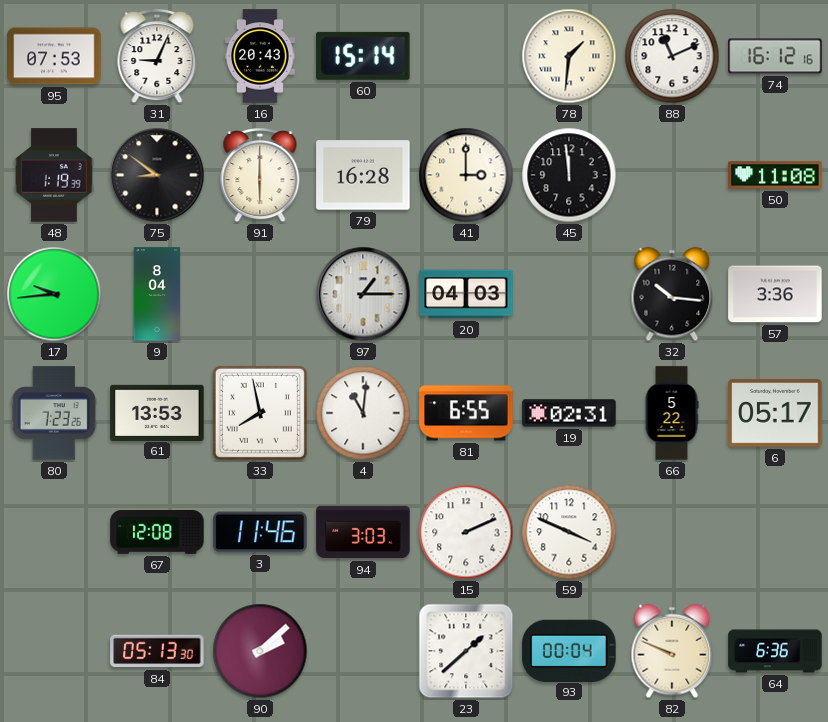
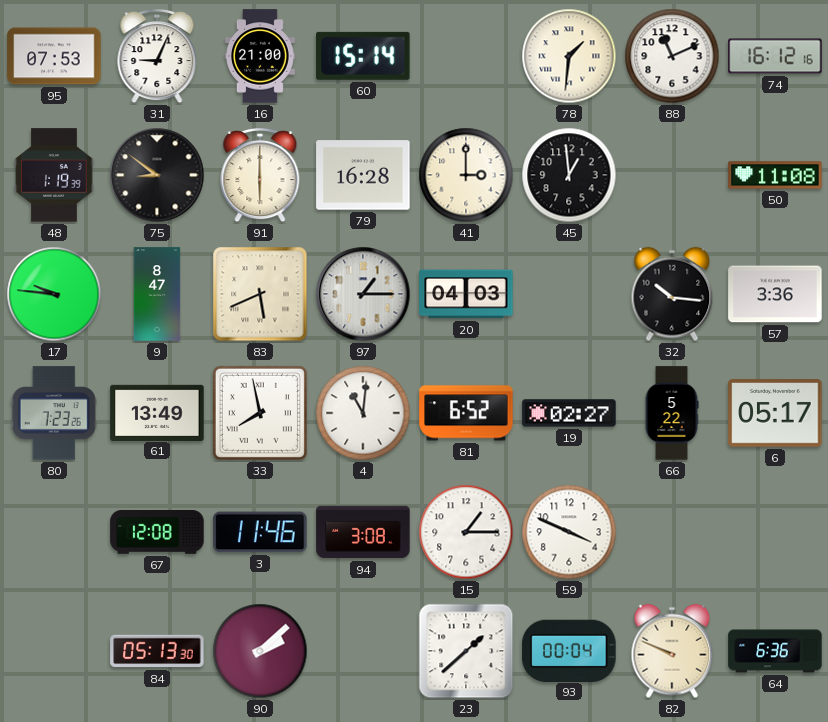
16: 20:43 -> 21:00
45: 11:59 -> 12:59
17: 9:44 -> 9:46
9: 8:04 -> 8:47
83: none -> 5:41
61: 13:53 -> 13:49
81: 6:55 -> 6:52
19: 02:31 -> 02:27
94: 3:03 -> 3:08
15: 2:11 -> 1:15
